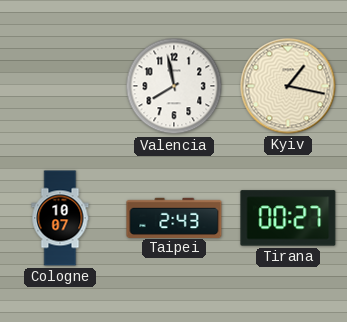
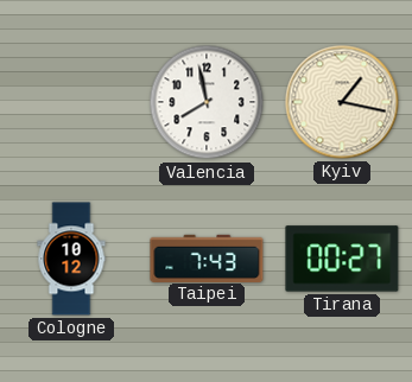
Cologne: 10:07 -> 10:12
Taipei: 2:43 -> 7:43
